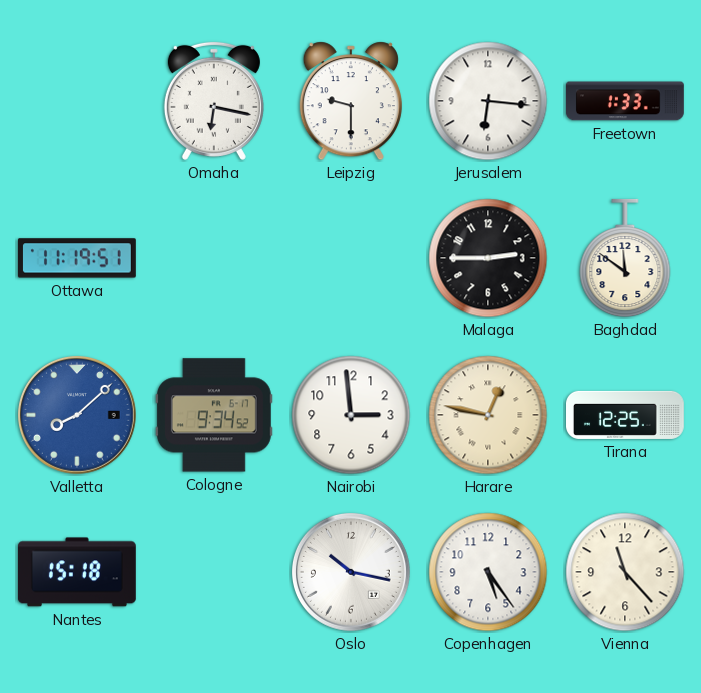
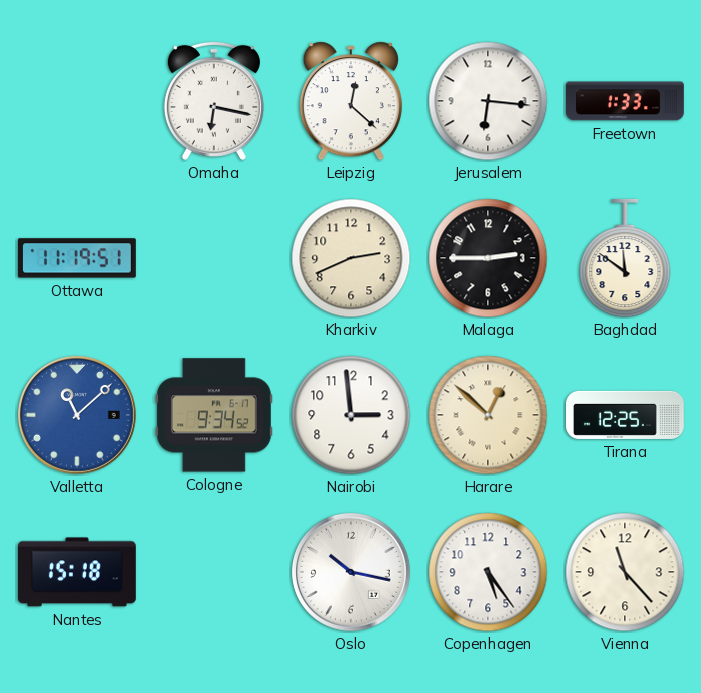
Leipzig: 9:30 -> 12:22
Kharkiv: none -> 2:41
Valletta: 8:08 -> 11:08
Harare: 12:47 -> 12:52
